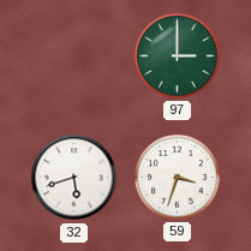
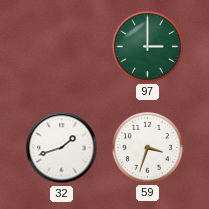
32: 5:42 -> 1:42
